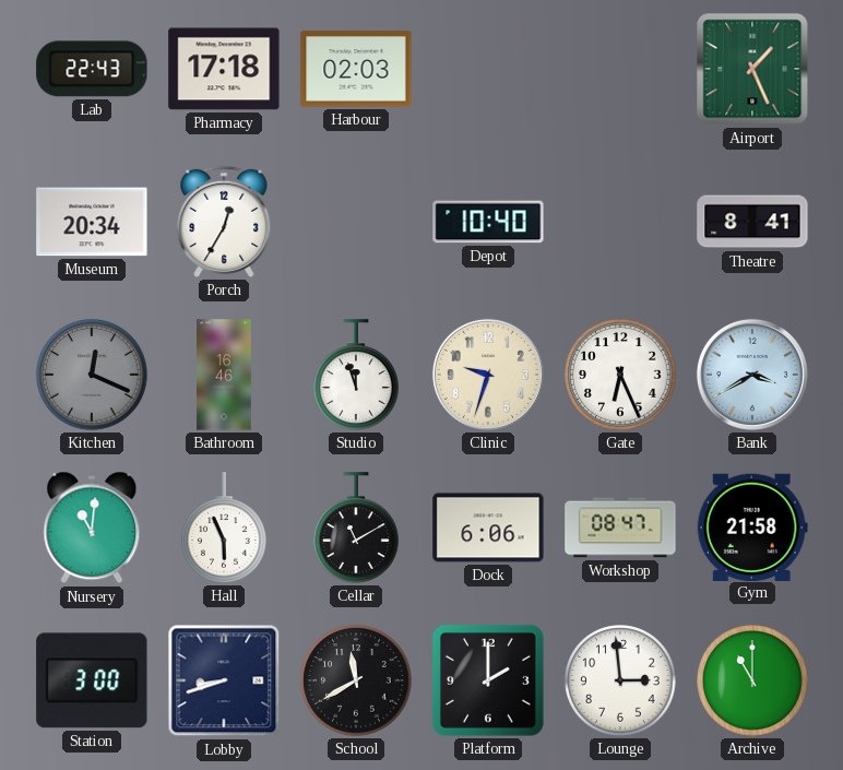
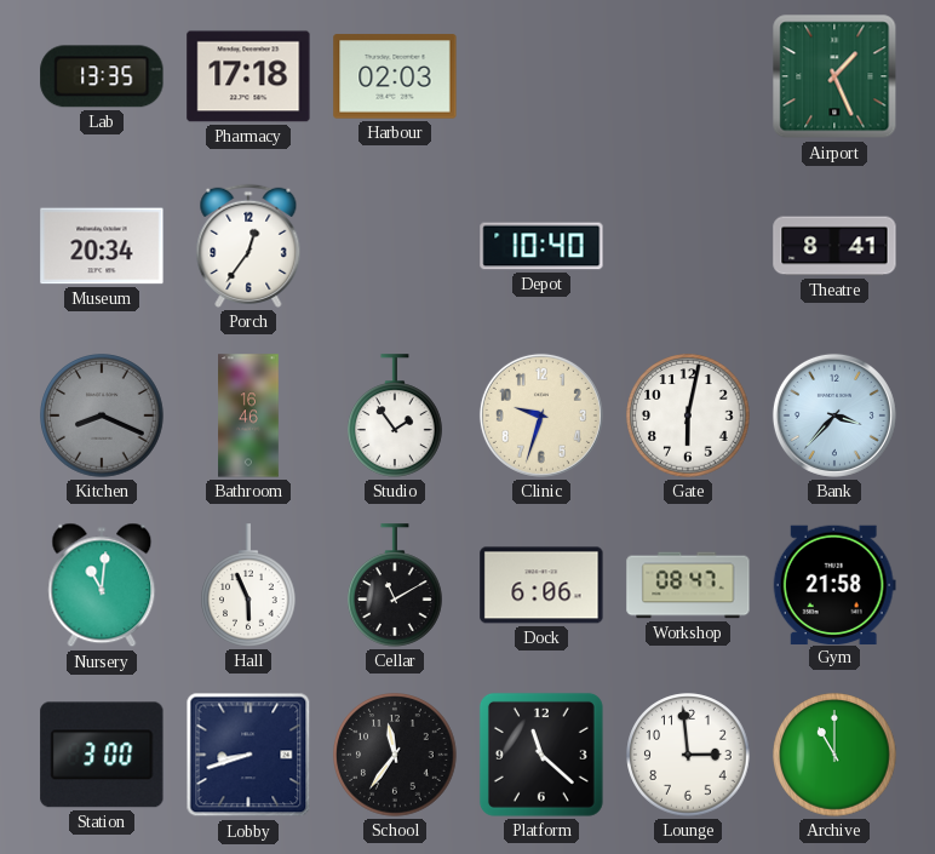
Lab: 22:43 -> 13:35
Porch: 12:35 -> 12:36
Kitchen: 12:19 -> 8:19
Studio: 11:57 -> 1:54
Gate: 6:26 -> 6:02
Bank: 3:40 -> 3:37
School: 11:40 -> 11:36
Platform: 2:00 -> 11:22
